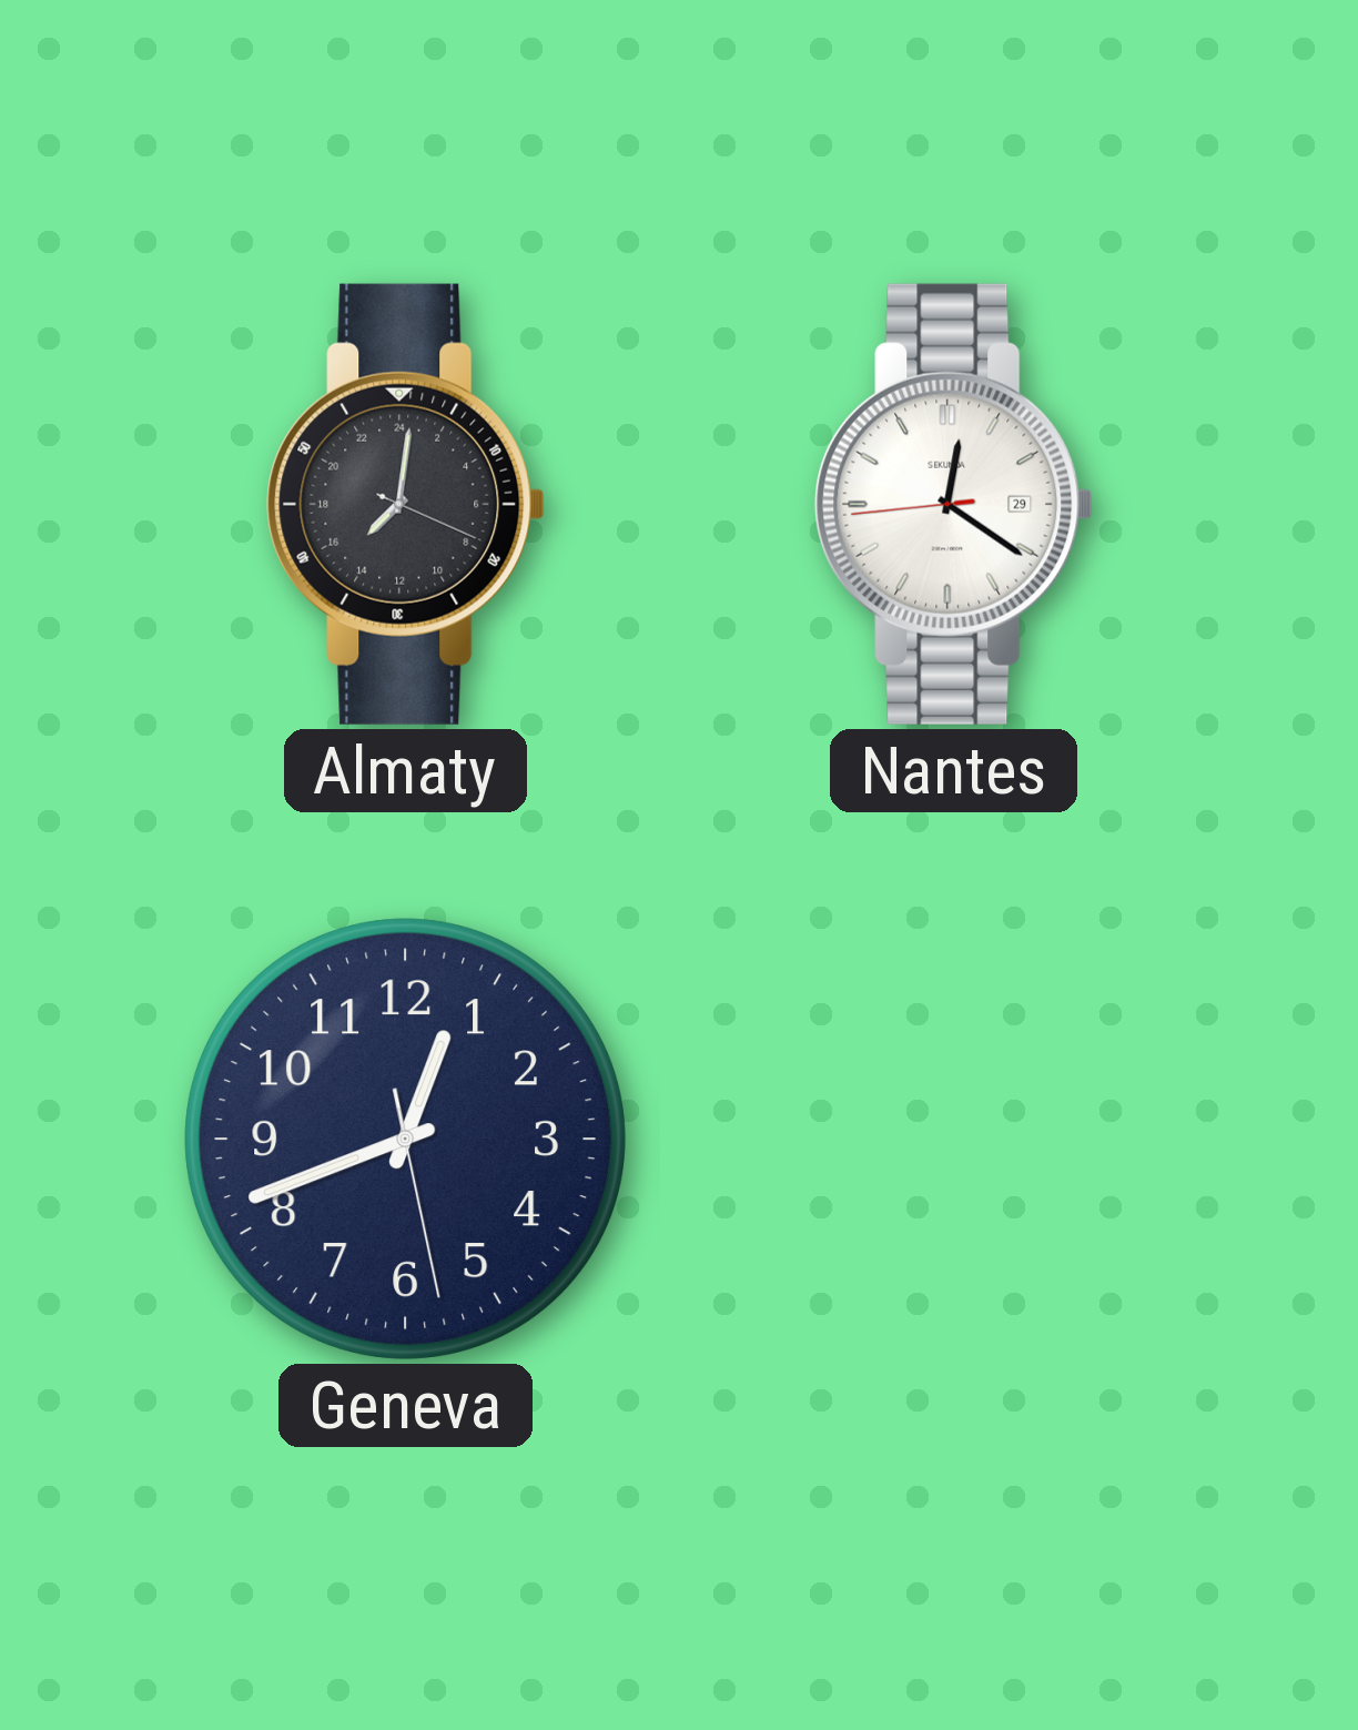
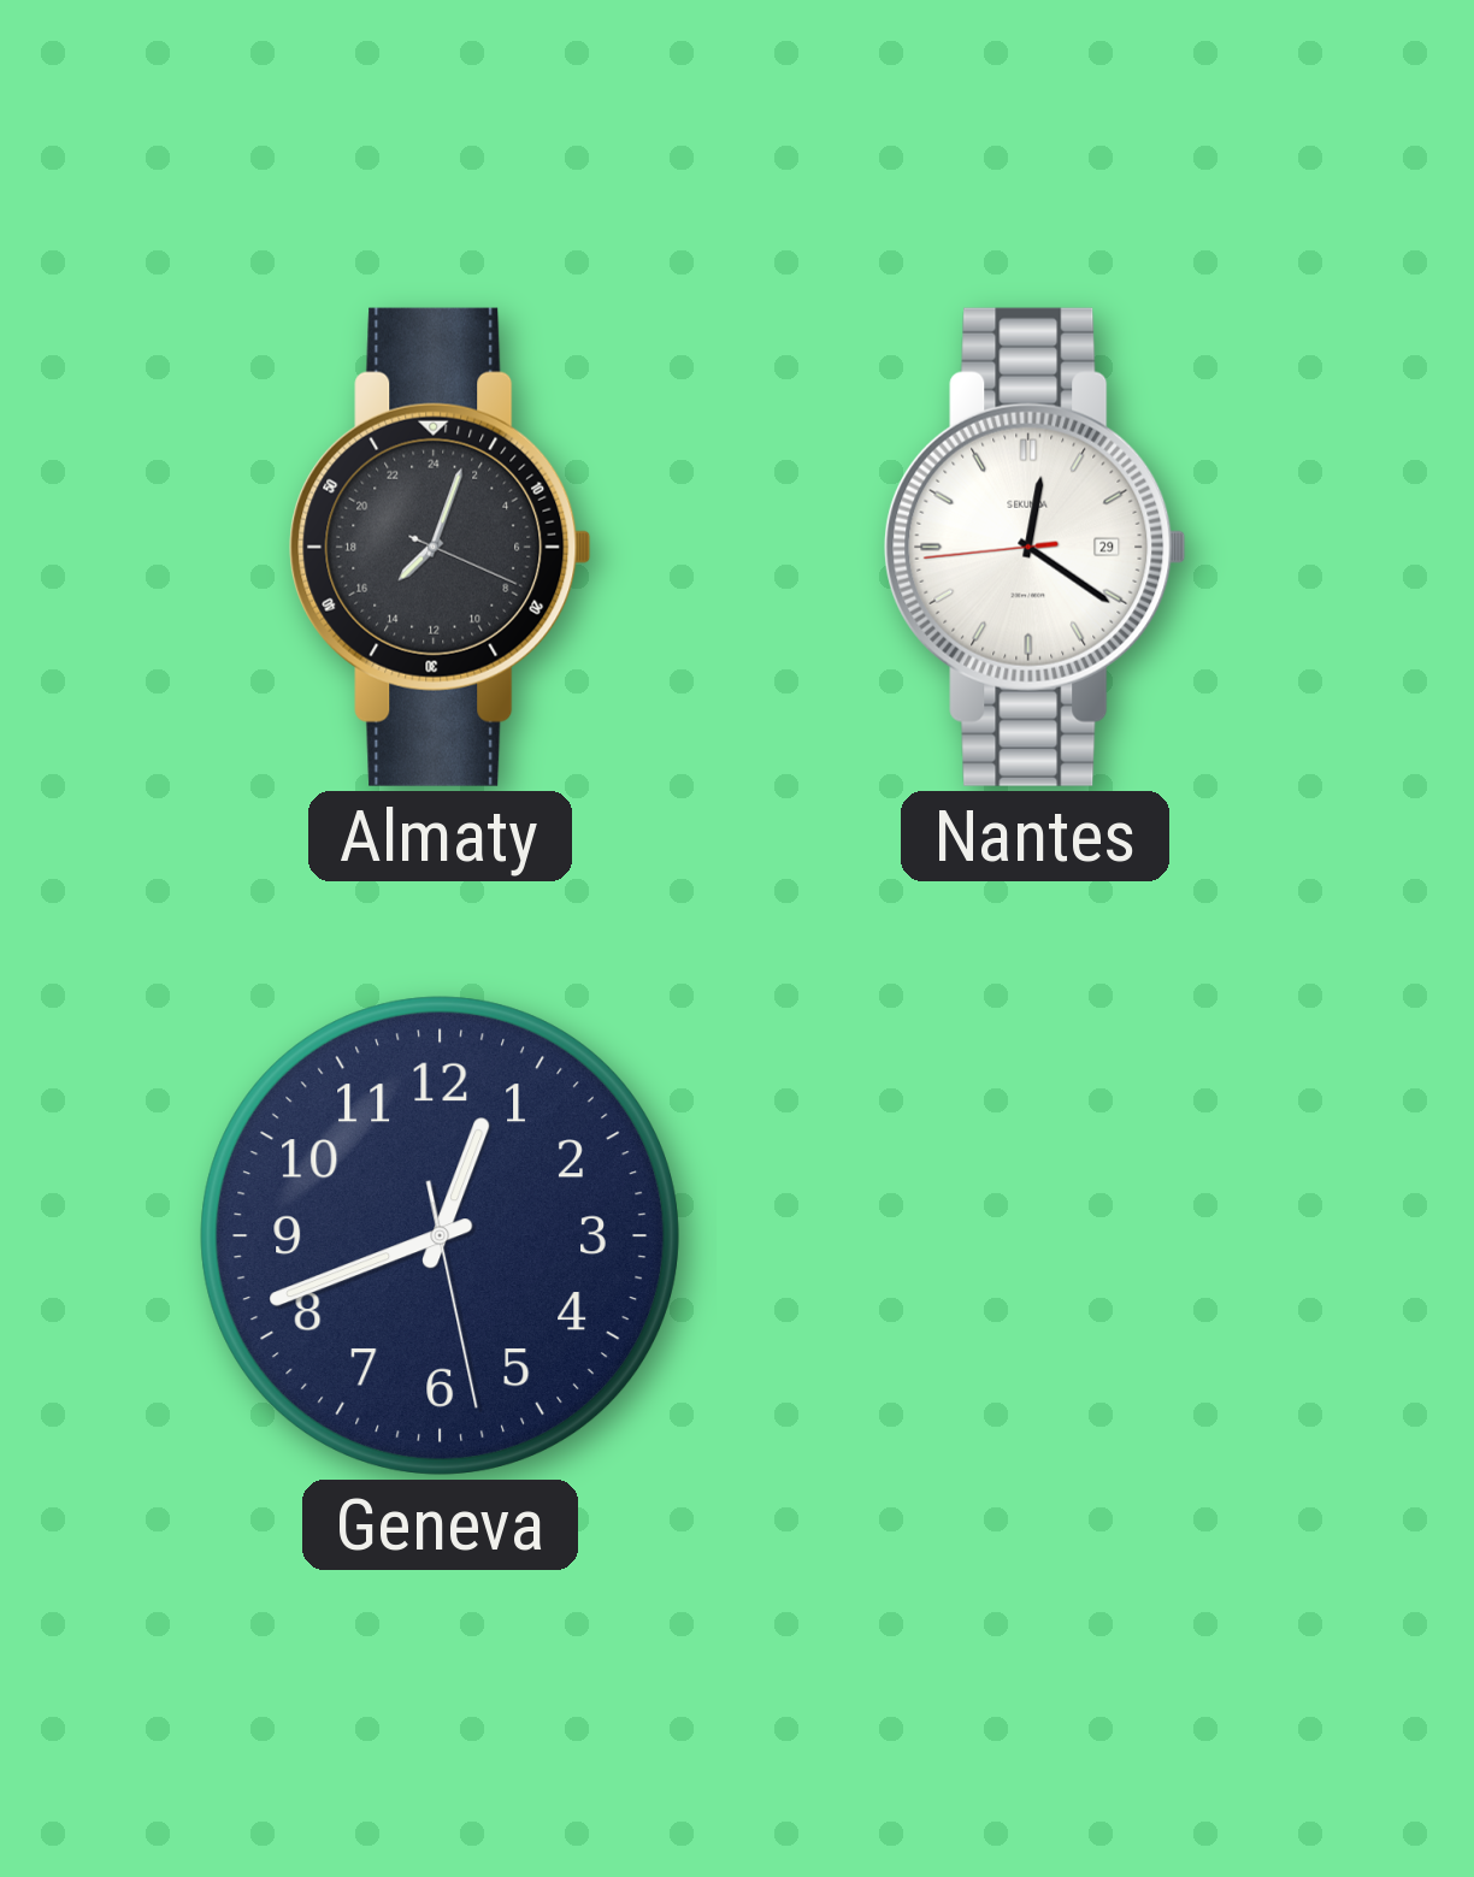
Almaty: 15:01 -> 15:03
